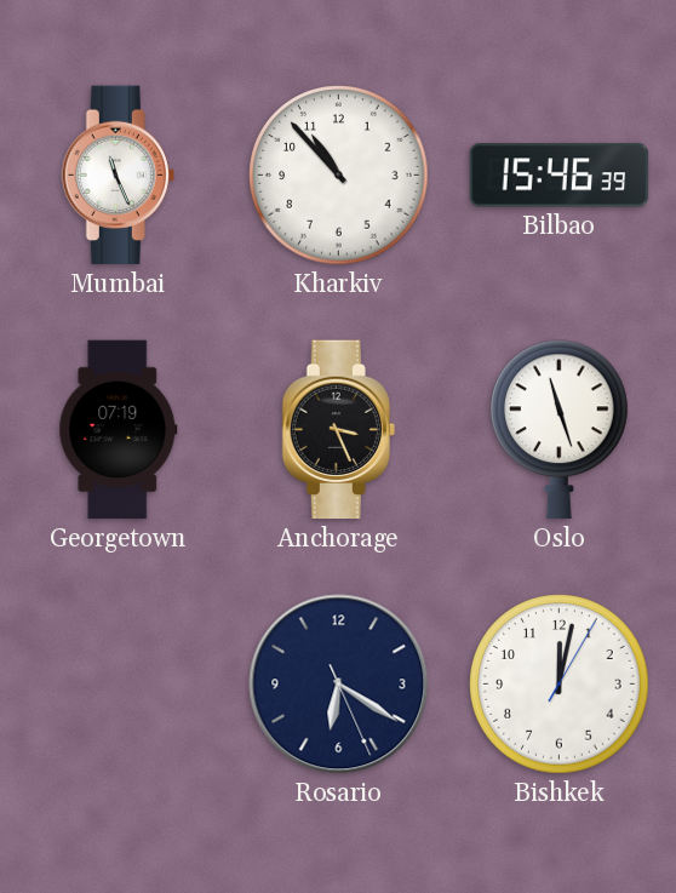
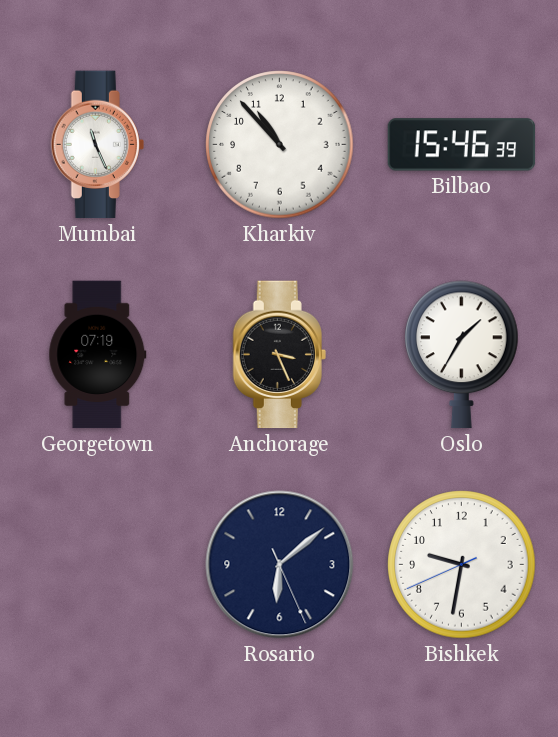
Oslo: 11:27 -> 1:35
Rosario: 6:20 -> 6:08
Bishkek: 12:02 -> 9:31
